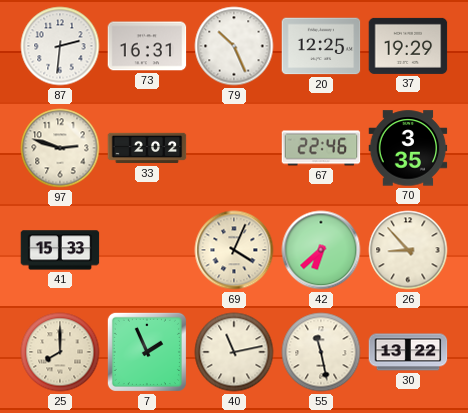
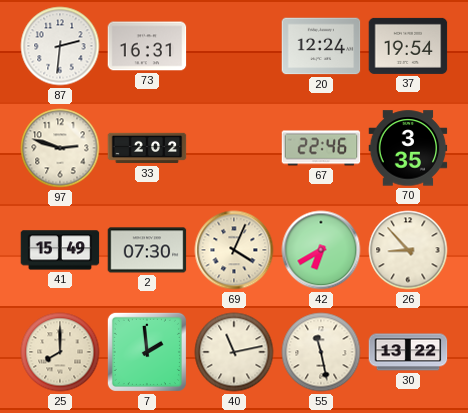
79: 10:26 -> none
20: 12:25 -> 12:24
37: 19:29 -> 19:54
41: 15:33 -> 15:49
2: none -> 07:30
42: 6:38 -> 6:40
7: 1:56 -> 1:59
